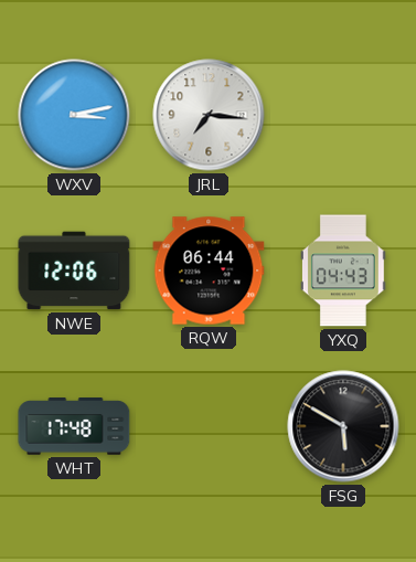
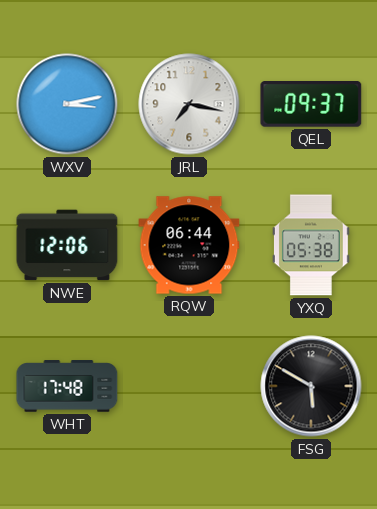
JRL: 7:16 -> 7:17
QEL: none -> 09:37
YXQ: 04:43 -> 05:38
